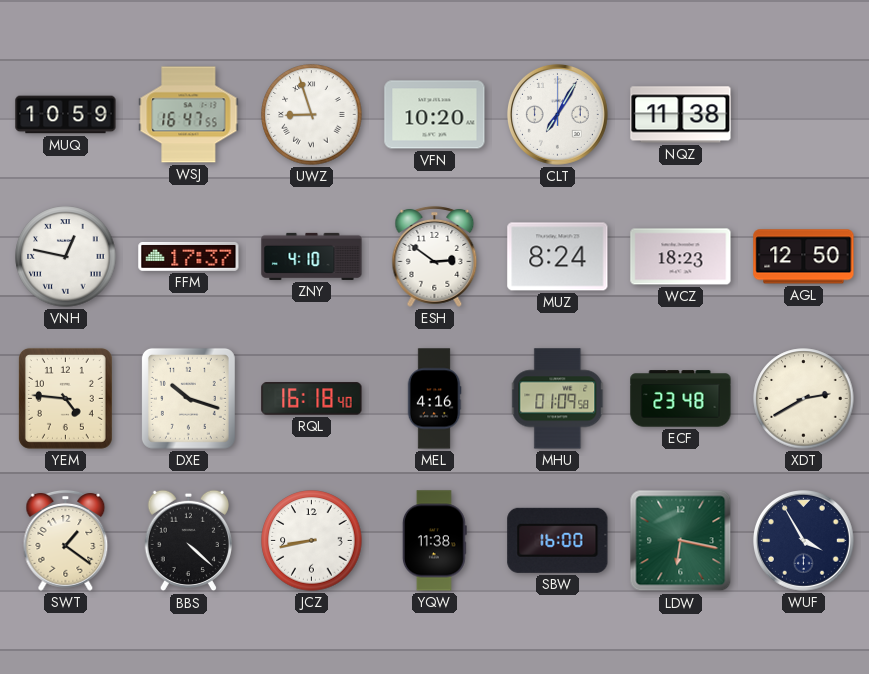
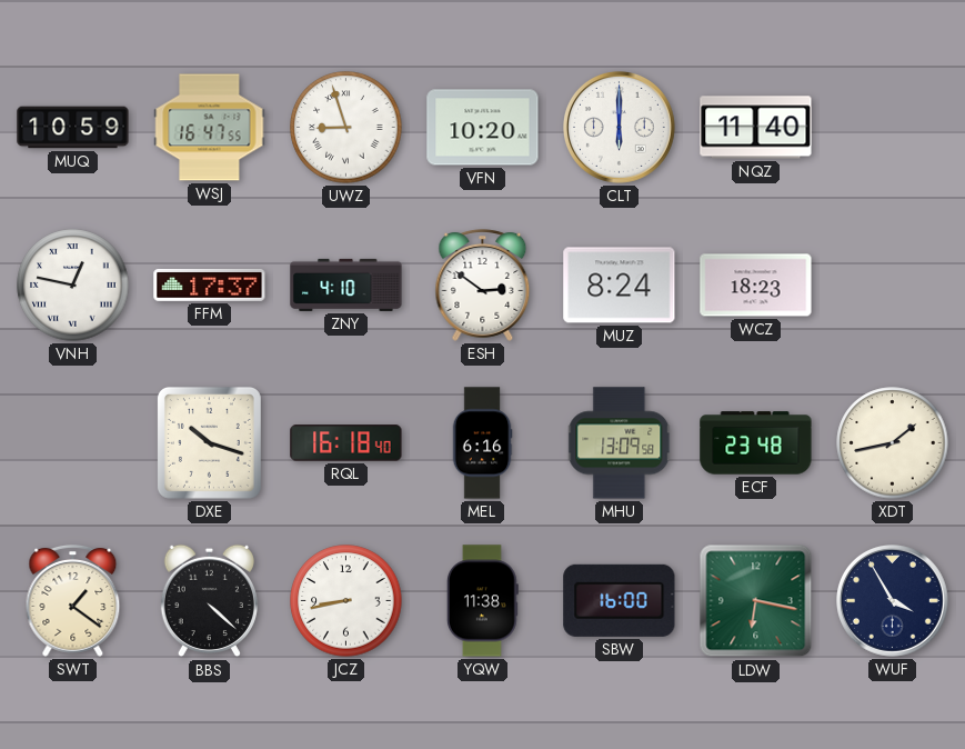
CLT: 7:05 -> 6:00
NQZ: 11:38 -> 11:40
AGL: 12:50 -> none
YEM: 4:46 -> none
MEL: 4:16 -> 6:16
MHU: 01:09 -> 13:09
XDT: 2:40 -> 1:43
